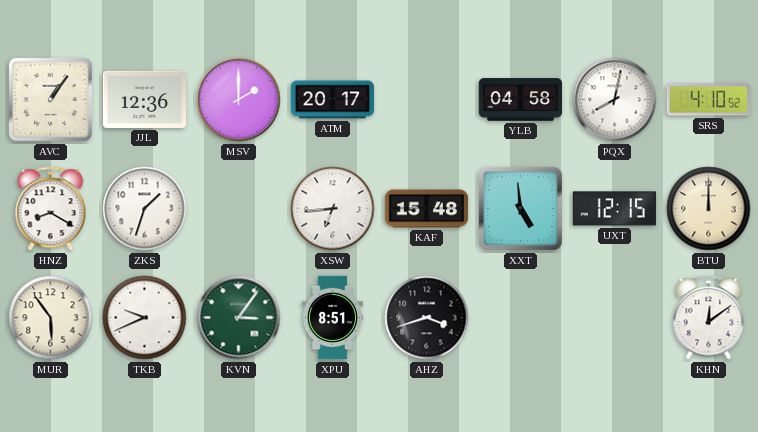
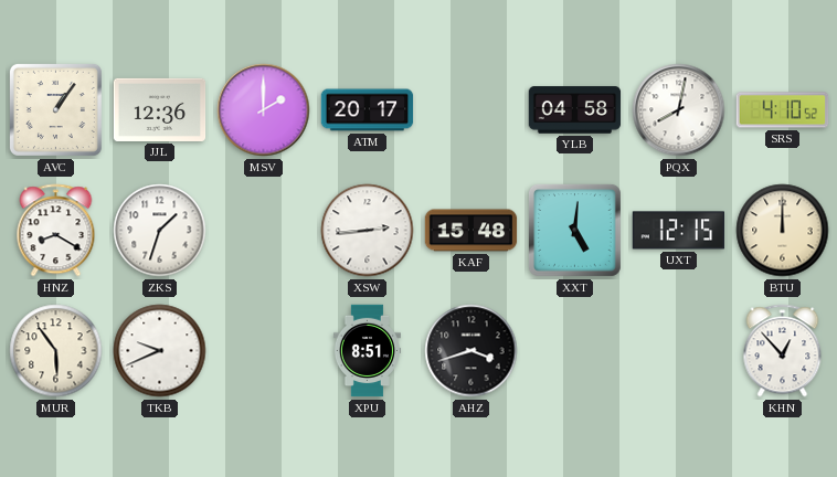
XSW: 6:44 -> 2:44
XXT: 4:59 -> 5:01
KVN: 3:06 -> none
KHN: 12:09 -> 12:53
